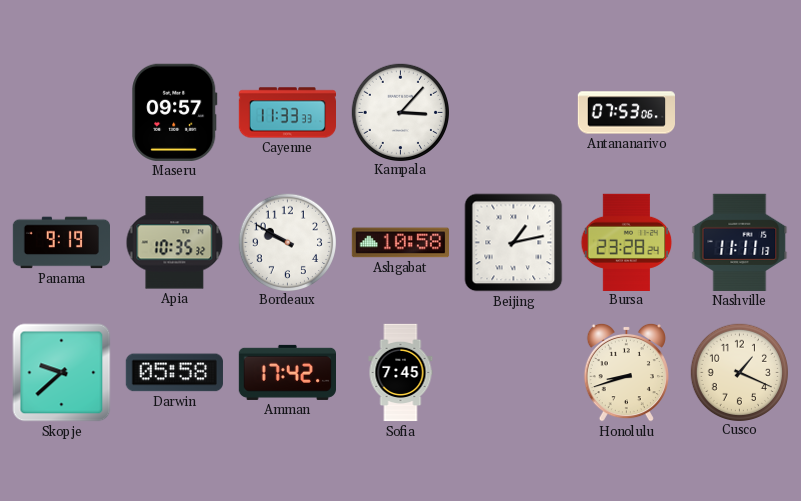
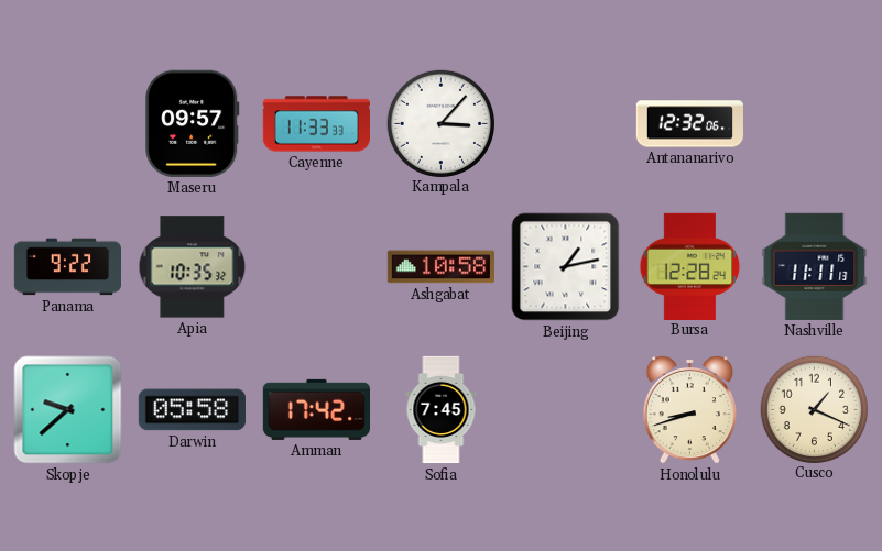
Antananarivo: 07:53 -> 12:32
Panama: 9:19 -> 9:22
Bordeaux: 9:50 -> none
Bursa: 23:28 -> 12:28
